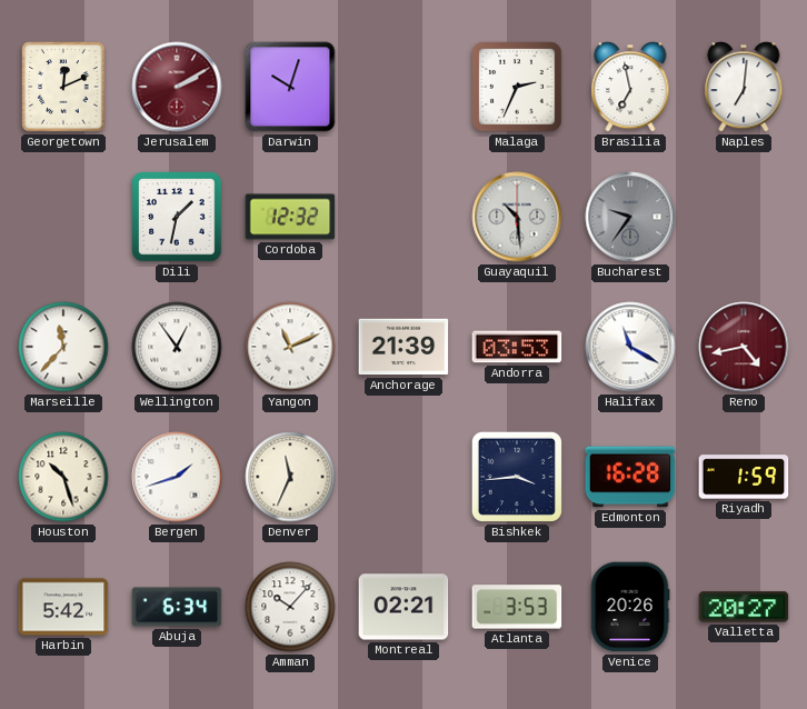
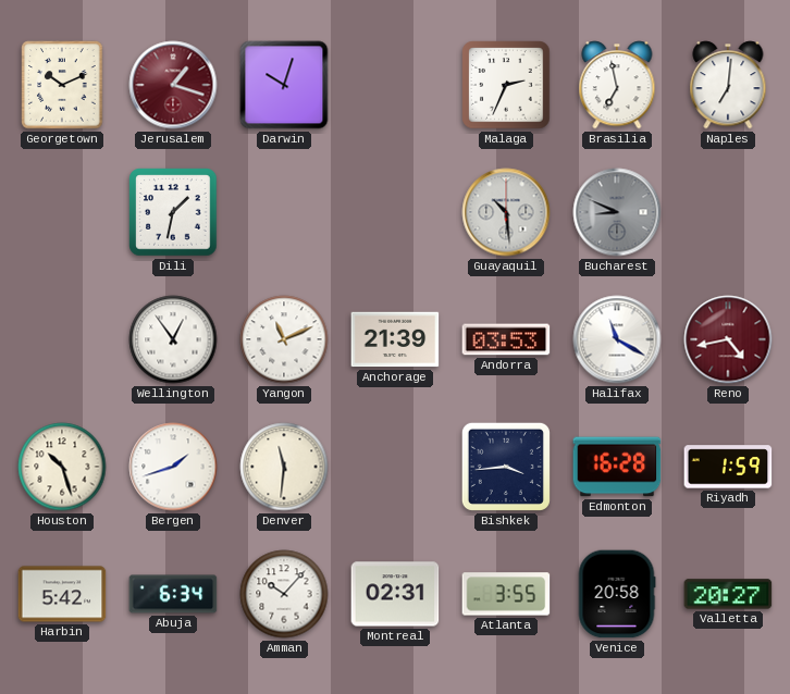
Georgetown: 12:11 -> 10:11
Jerusalem: 2:10 -> 1:18
Cordoba: 12:32 -> none
Bucharest: 9:36 -> 8:49
Marseille: 11:37 -> none
Denver: 11:34 -> 11:31
Montreal: 02:21 -> 02:31
Atlanta: 3:53 -> 3:55
Venice: 20:26 -> 20:58
